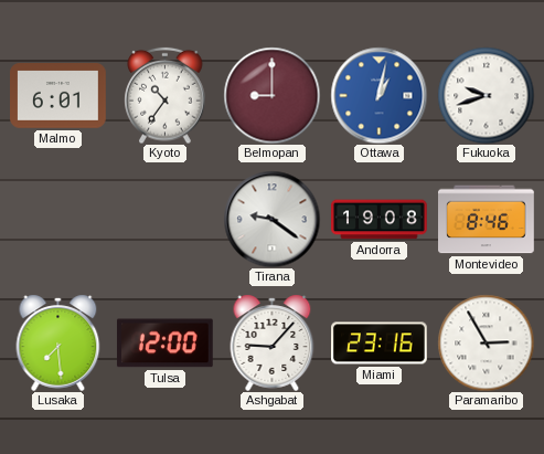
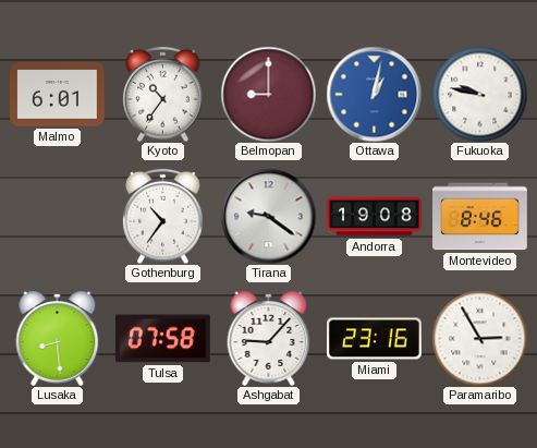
Fukuoka: 9:42 -> 9:47
Gothenburg: none -> 10:36
Lusaka: 7:29 -> 8:29
Tulsa: 12:00 -> 07:58
